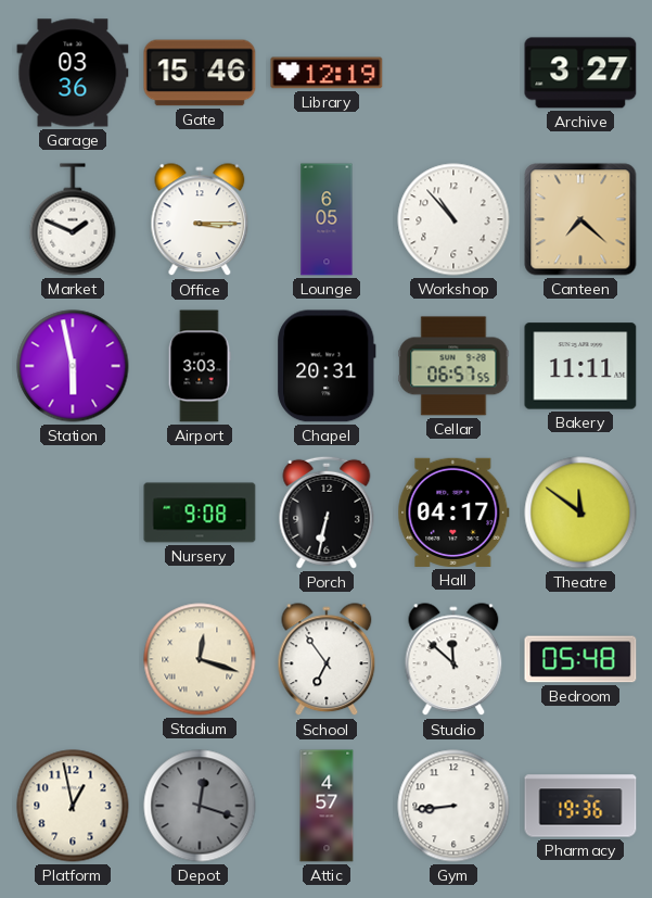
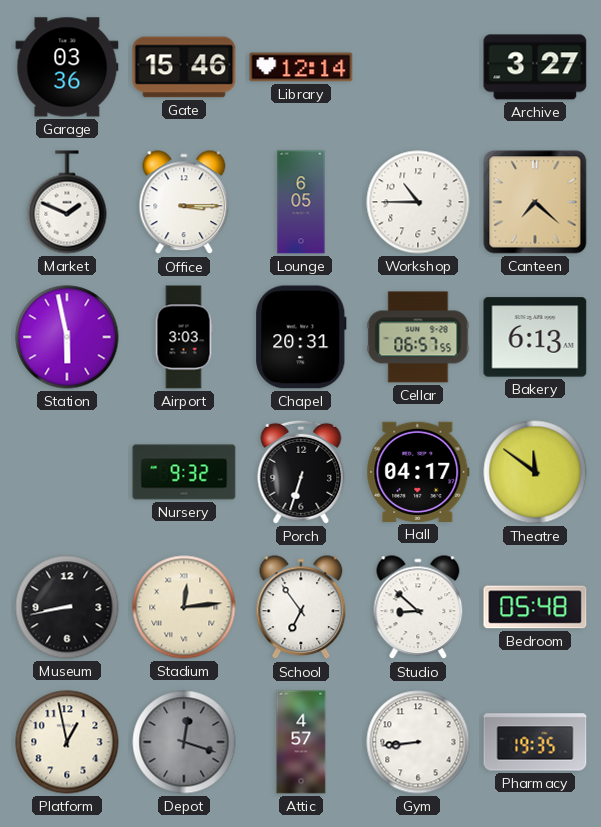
Library: 12:19 -> 12:14
Workshop: 10:53 -> 10:45
Bakery: 11:11 -> 6:13
Nursery: 9:08 -> 9:32
Porch: 6:32 -> 6:33
Museum: none -> 8:43
Stadium: 12:18 -> 12:14
Studio: 11:52 -> 8:52
Pharmacy: 19:36 -> 19:35
